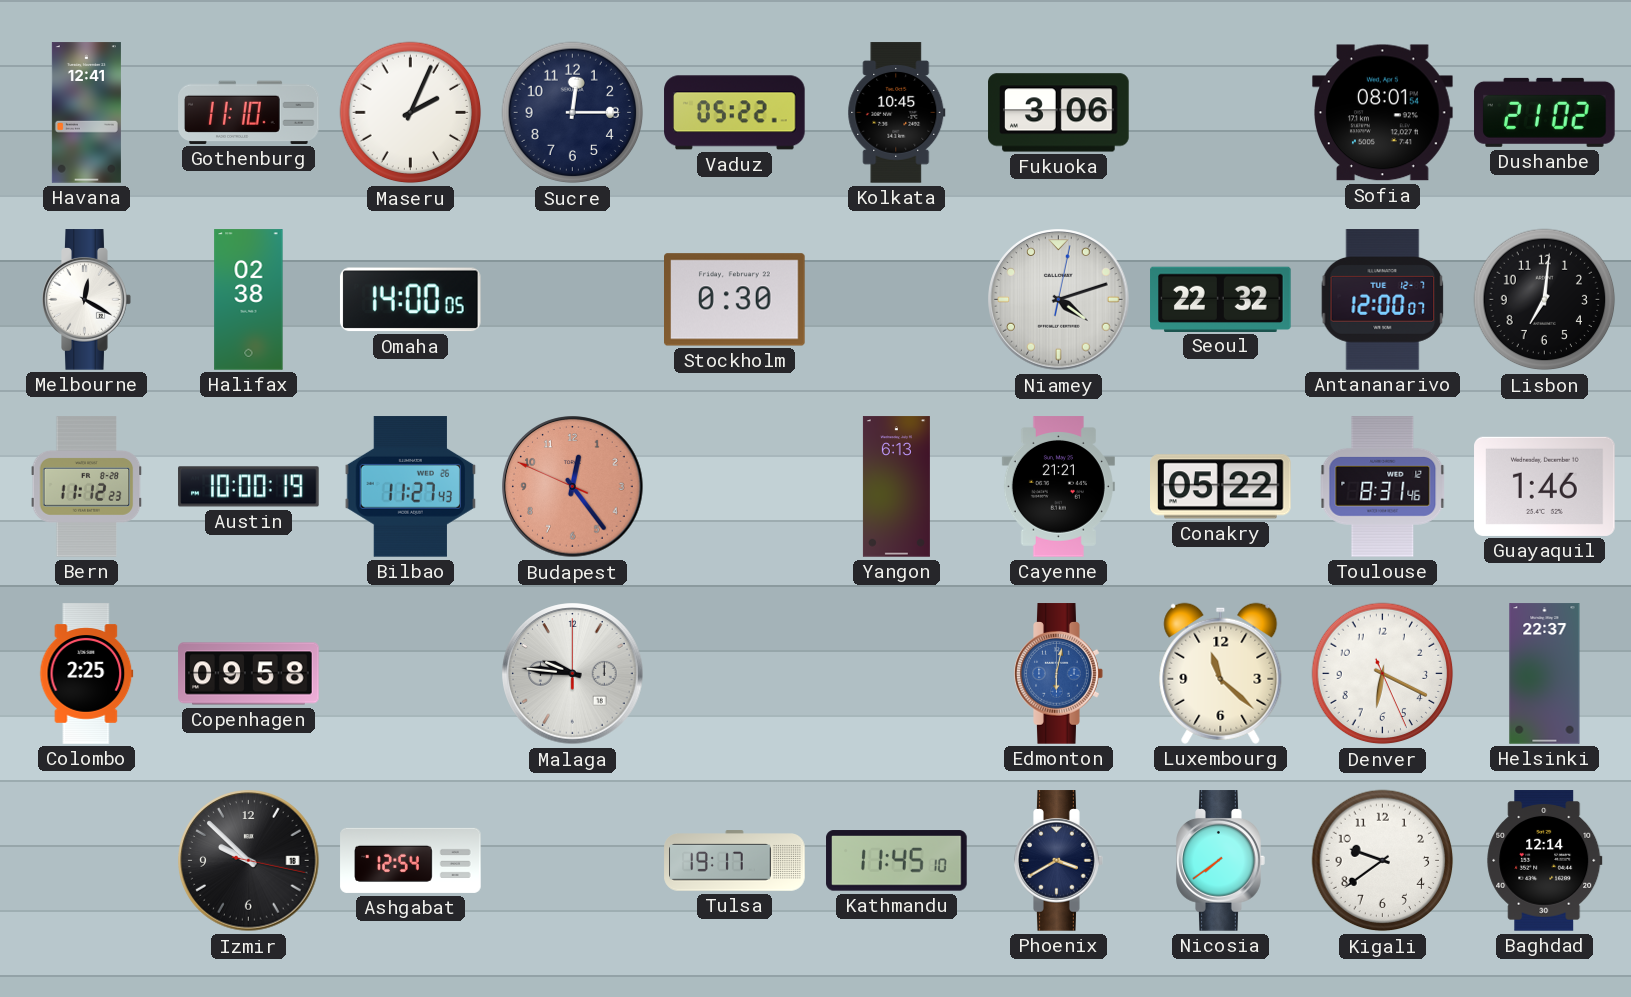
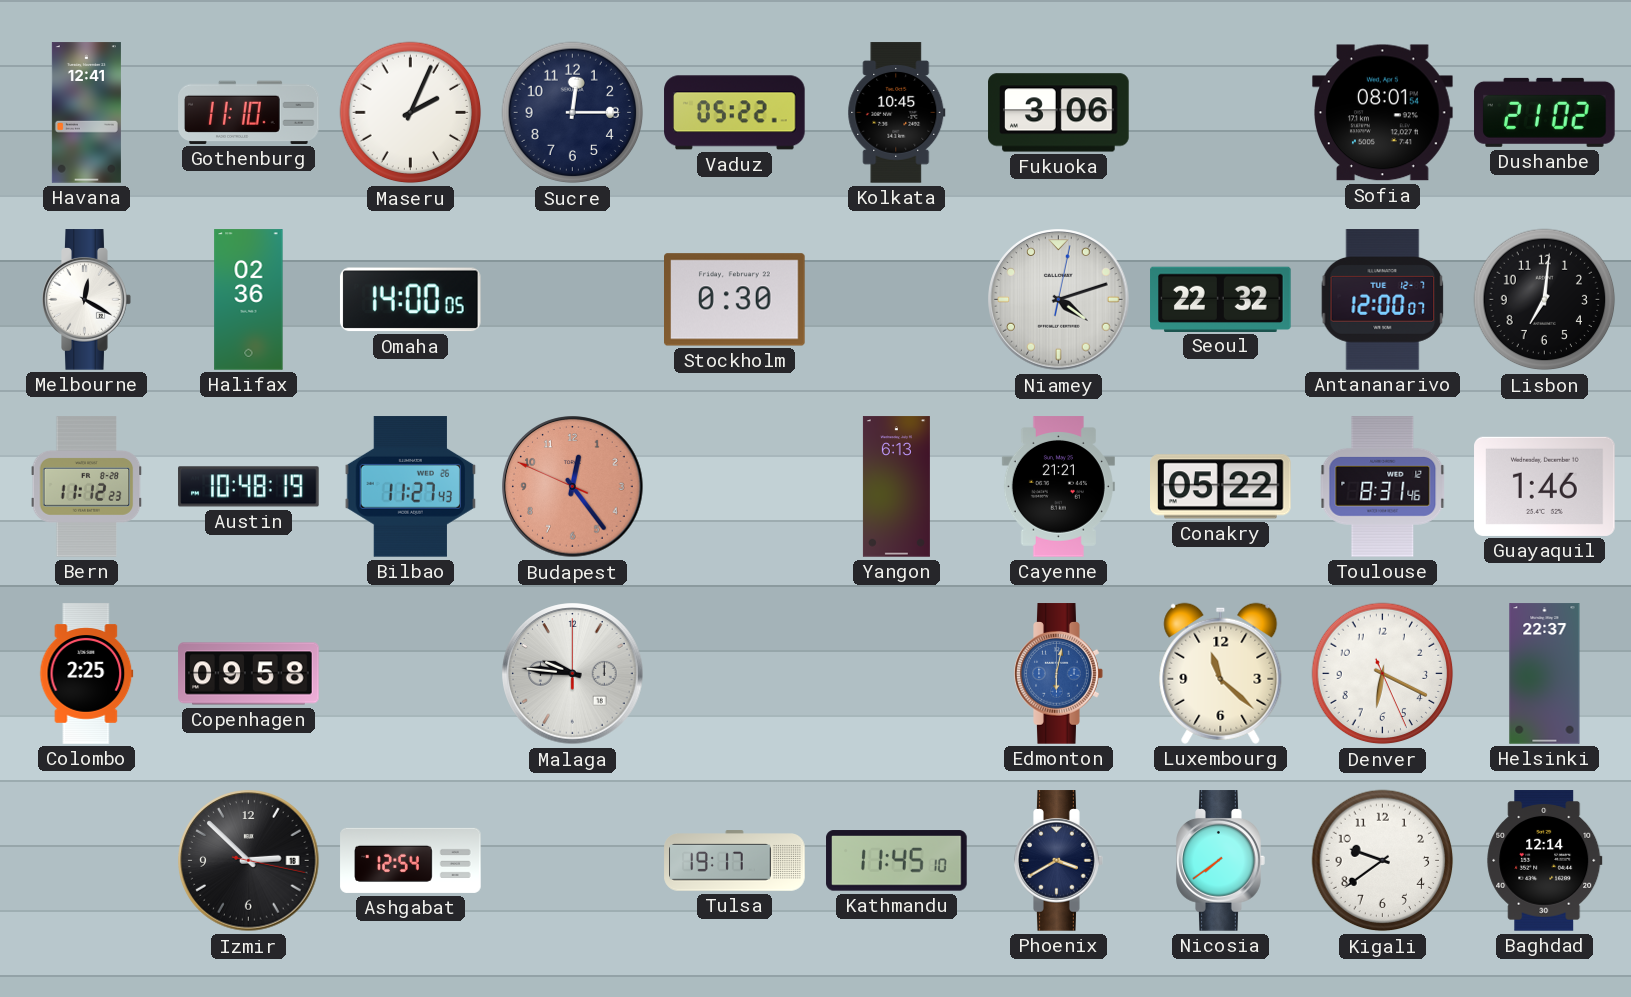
Halifax: 02:38 -> 02:36
Austin: 10:00 -> 10:48
Izmir: 9:52 -> 2:52
